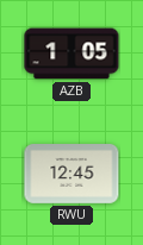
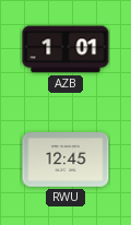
AZB: 1:05 -> 1:01
